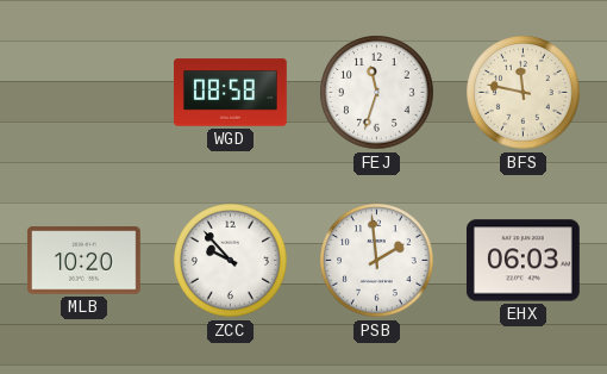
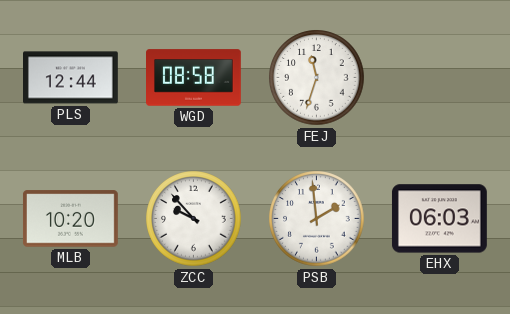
PLS: none -> 12:44
BFS: 11:47 -> none
